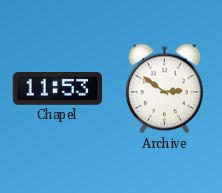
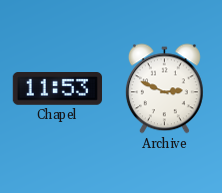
Archive: 2:51 -> 2:49
